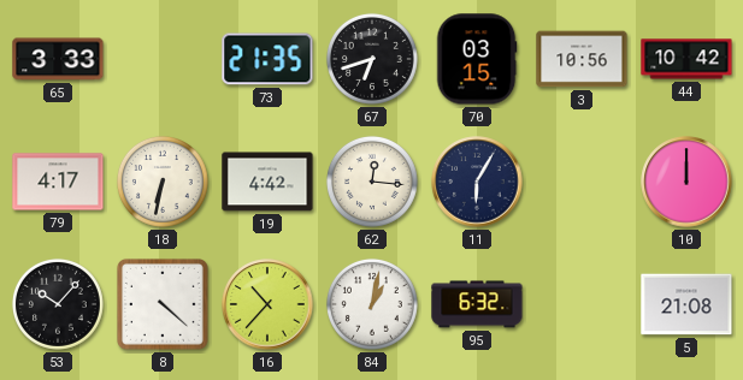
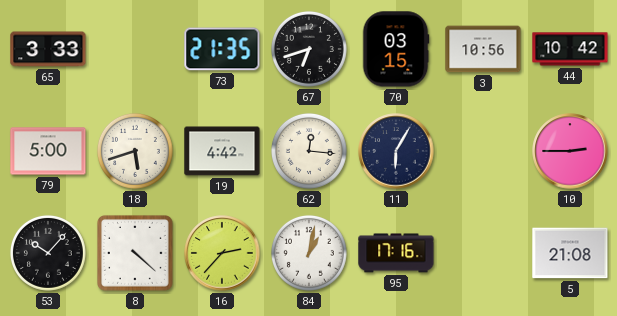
79: 4:17 -> 5:00
18: 6:32 -> 5:42
10: 12:00 -> 2:45
16: 10:37 -> 2:37
95: 6:32 -> 17:16
